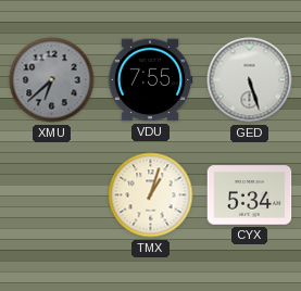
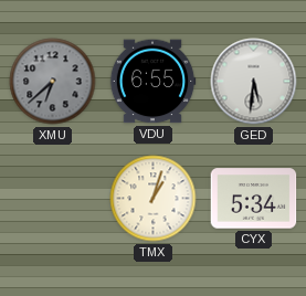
VDU: 7:55 -> 6:55
GED: 5:27 -> 5:31
